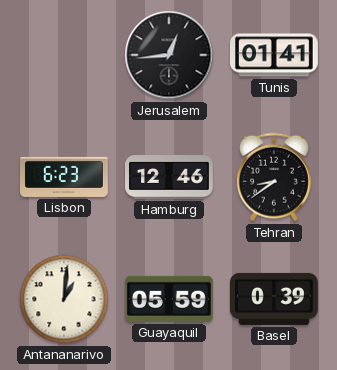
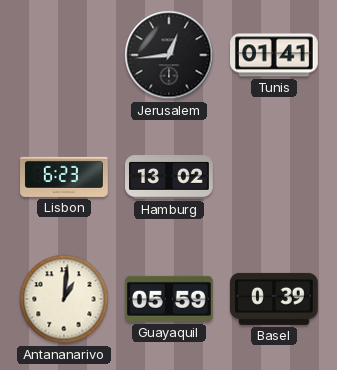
Hamburg: 12:46 -> 13:02
Tehran: 8:39 -> none
